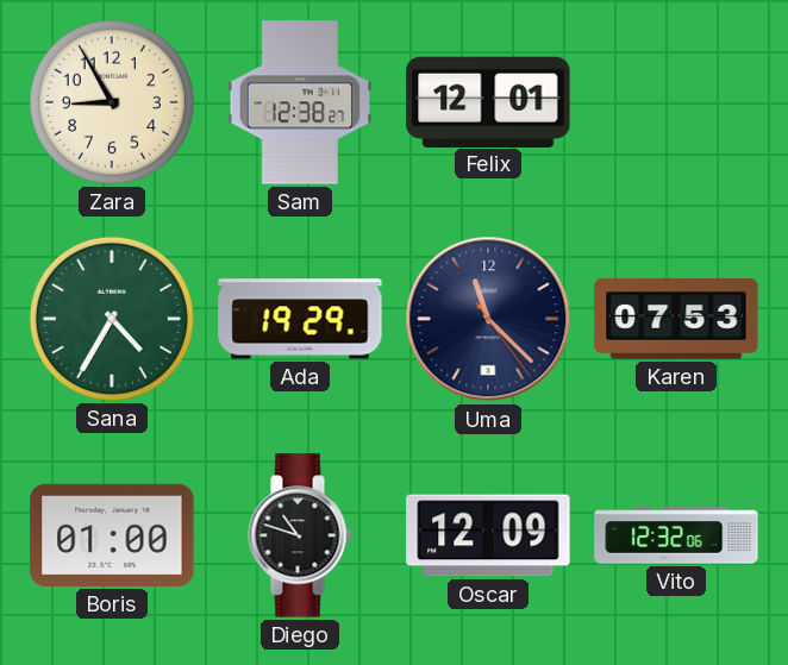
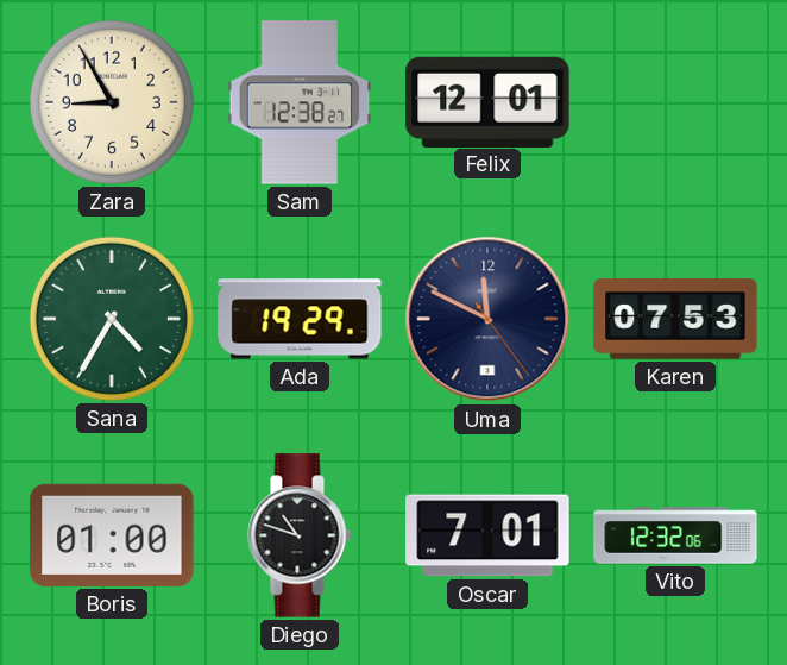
Uma: 11:22 -> 11:49
Oscar: 12:09 -> 7:01
